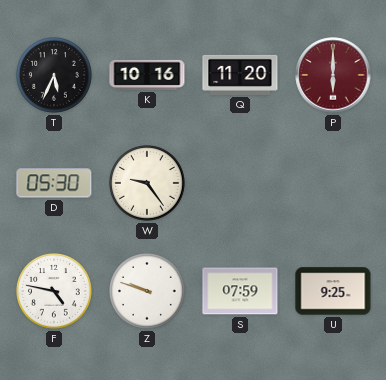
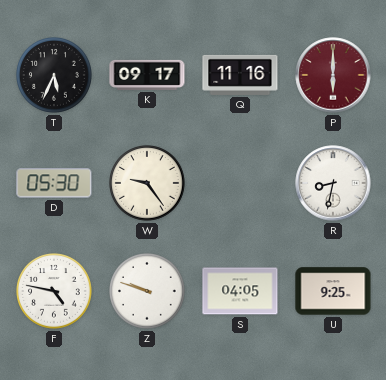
K: 10:16 -> 09:17
Q: 11:20 -> 11:16
R: none -> 8:32
S: 07:59 -> 04:05
